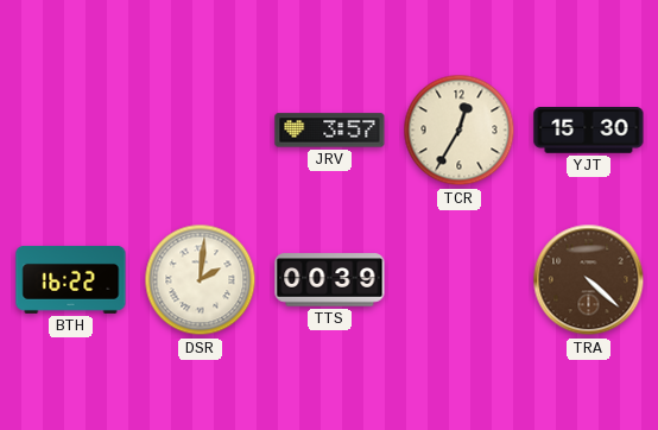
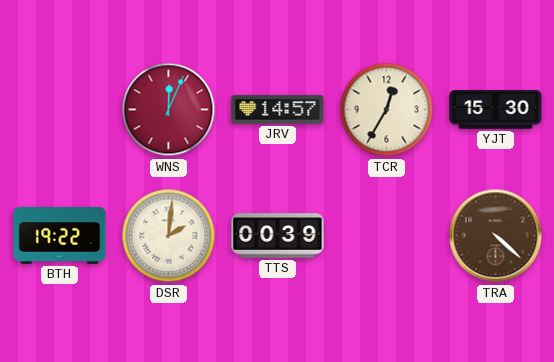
WNS: none -> 12:04
JRV: 3:57 -> 14:57
BTH: 16:22 -> 19:22
